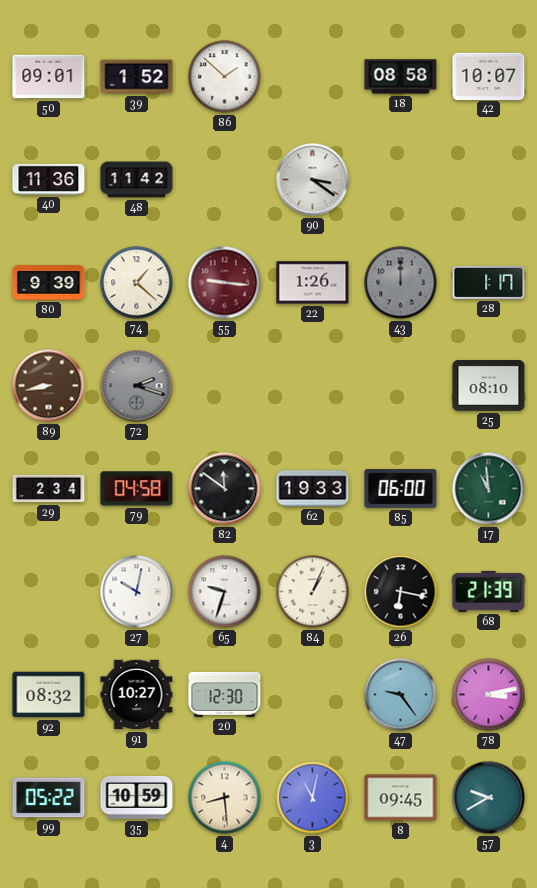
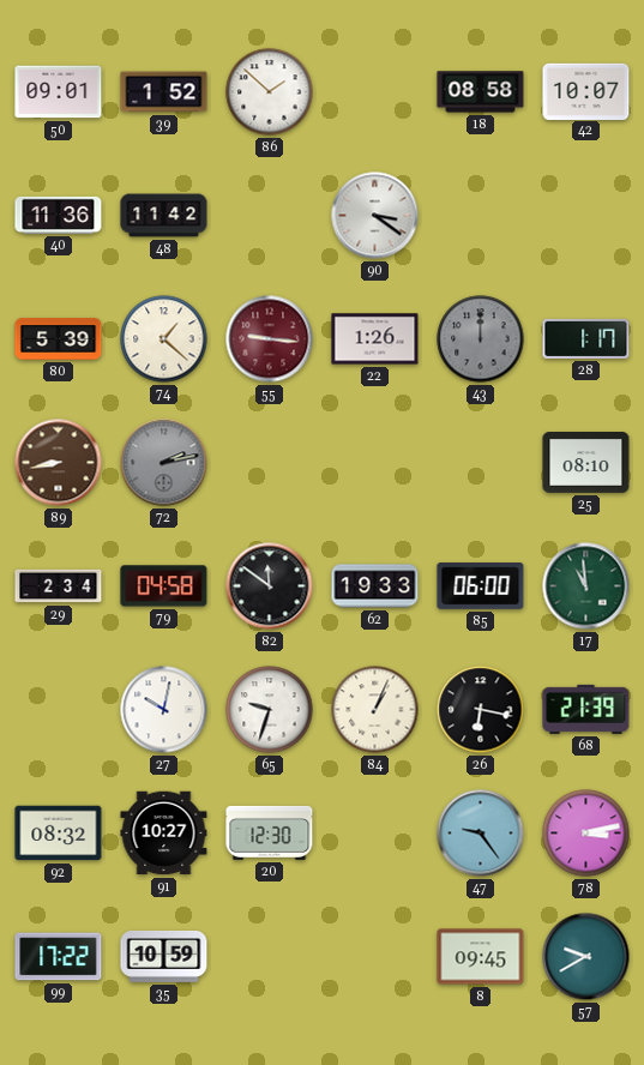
80: 9:39 -> 5:39
72: 2:18 -> 2:13
99: 05:22 -> 17:22
4: 8:29 -> none
3: 11:02 -> none
